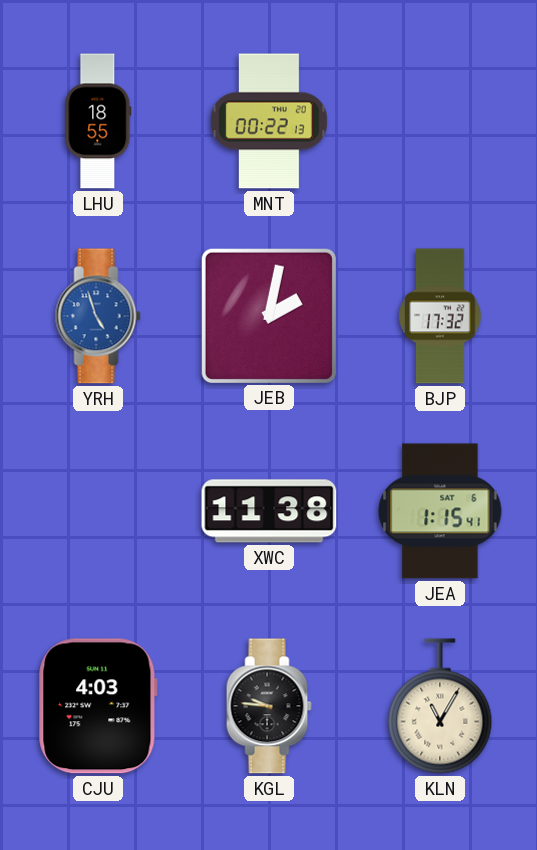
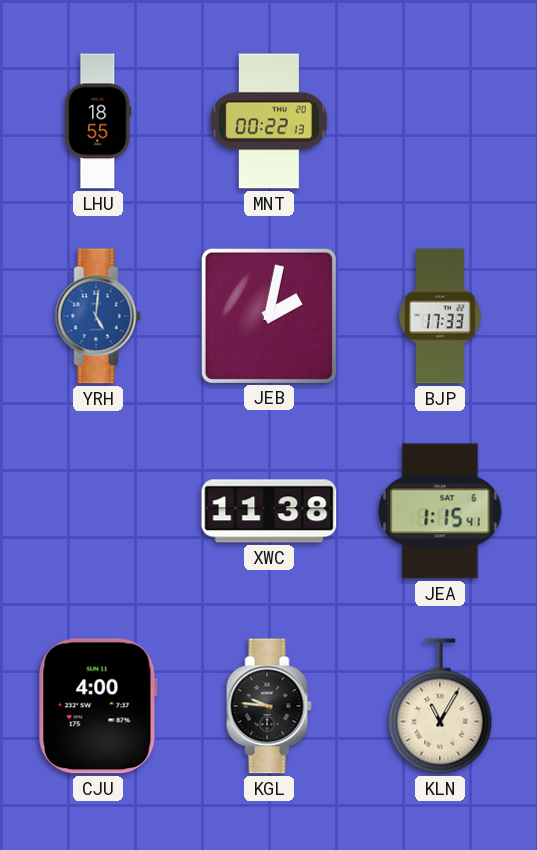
YRH: 4:57 -> 5:01
BJP: 17:32 -> 17:33
CJU: 4:03 -> 4:00
